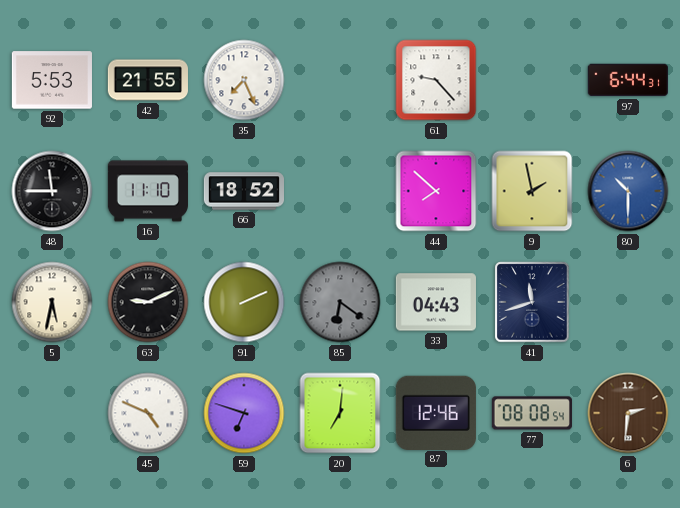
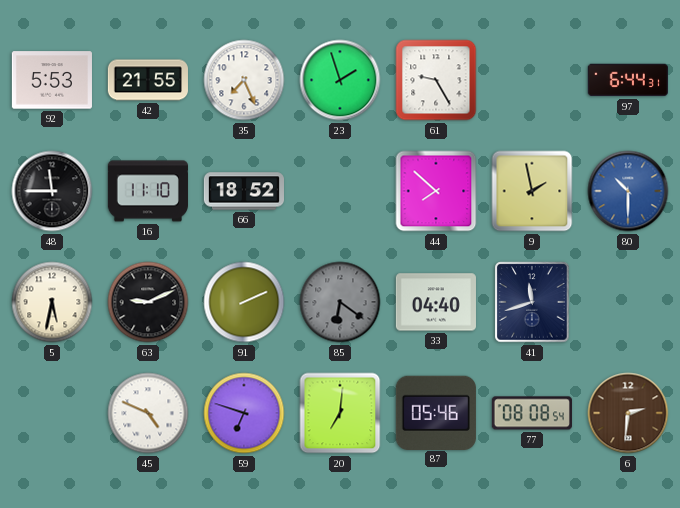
23: none -> 1:57
61: 9:23 -> 9:25
33: 04:43 -> 04:40
87: 12:46 -> 05:46
